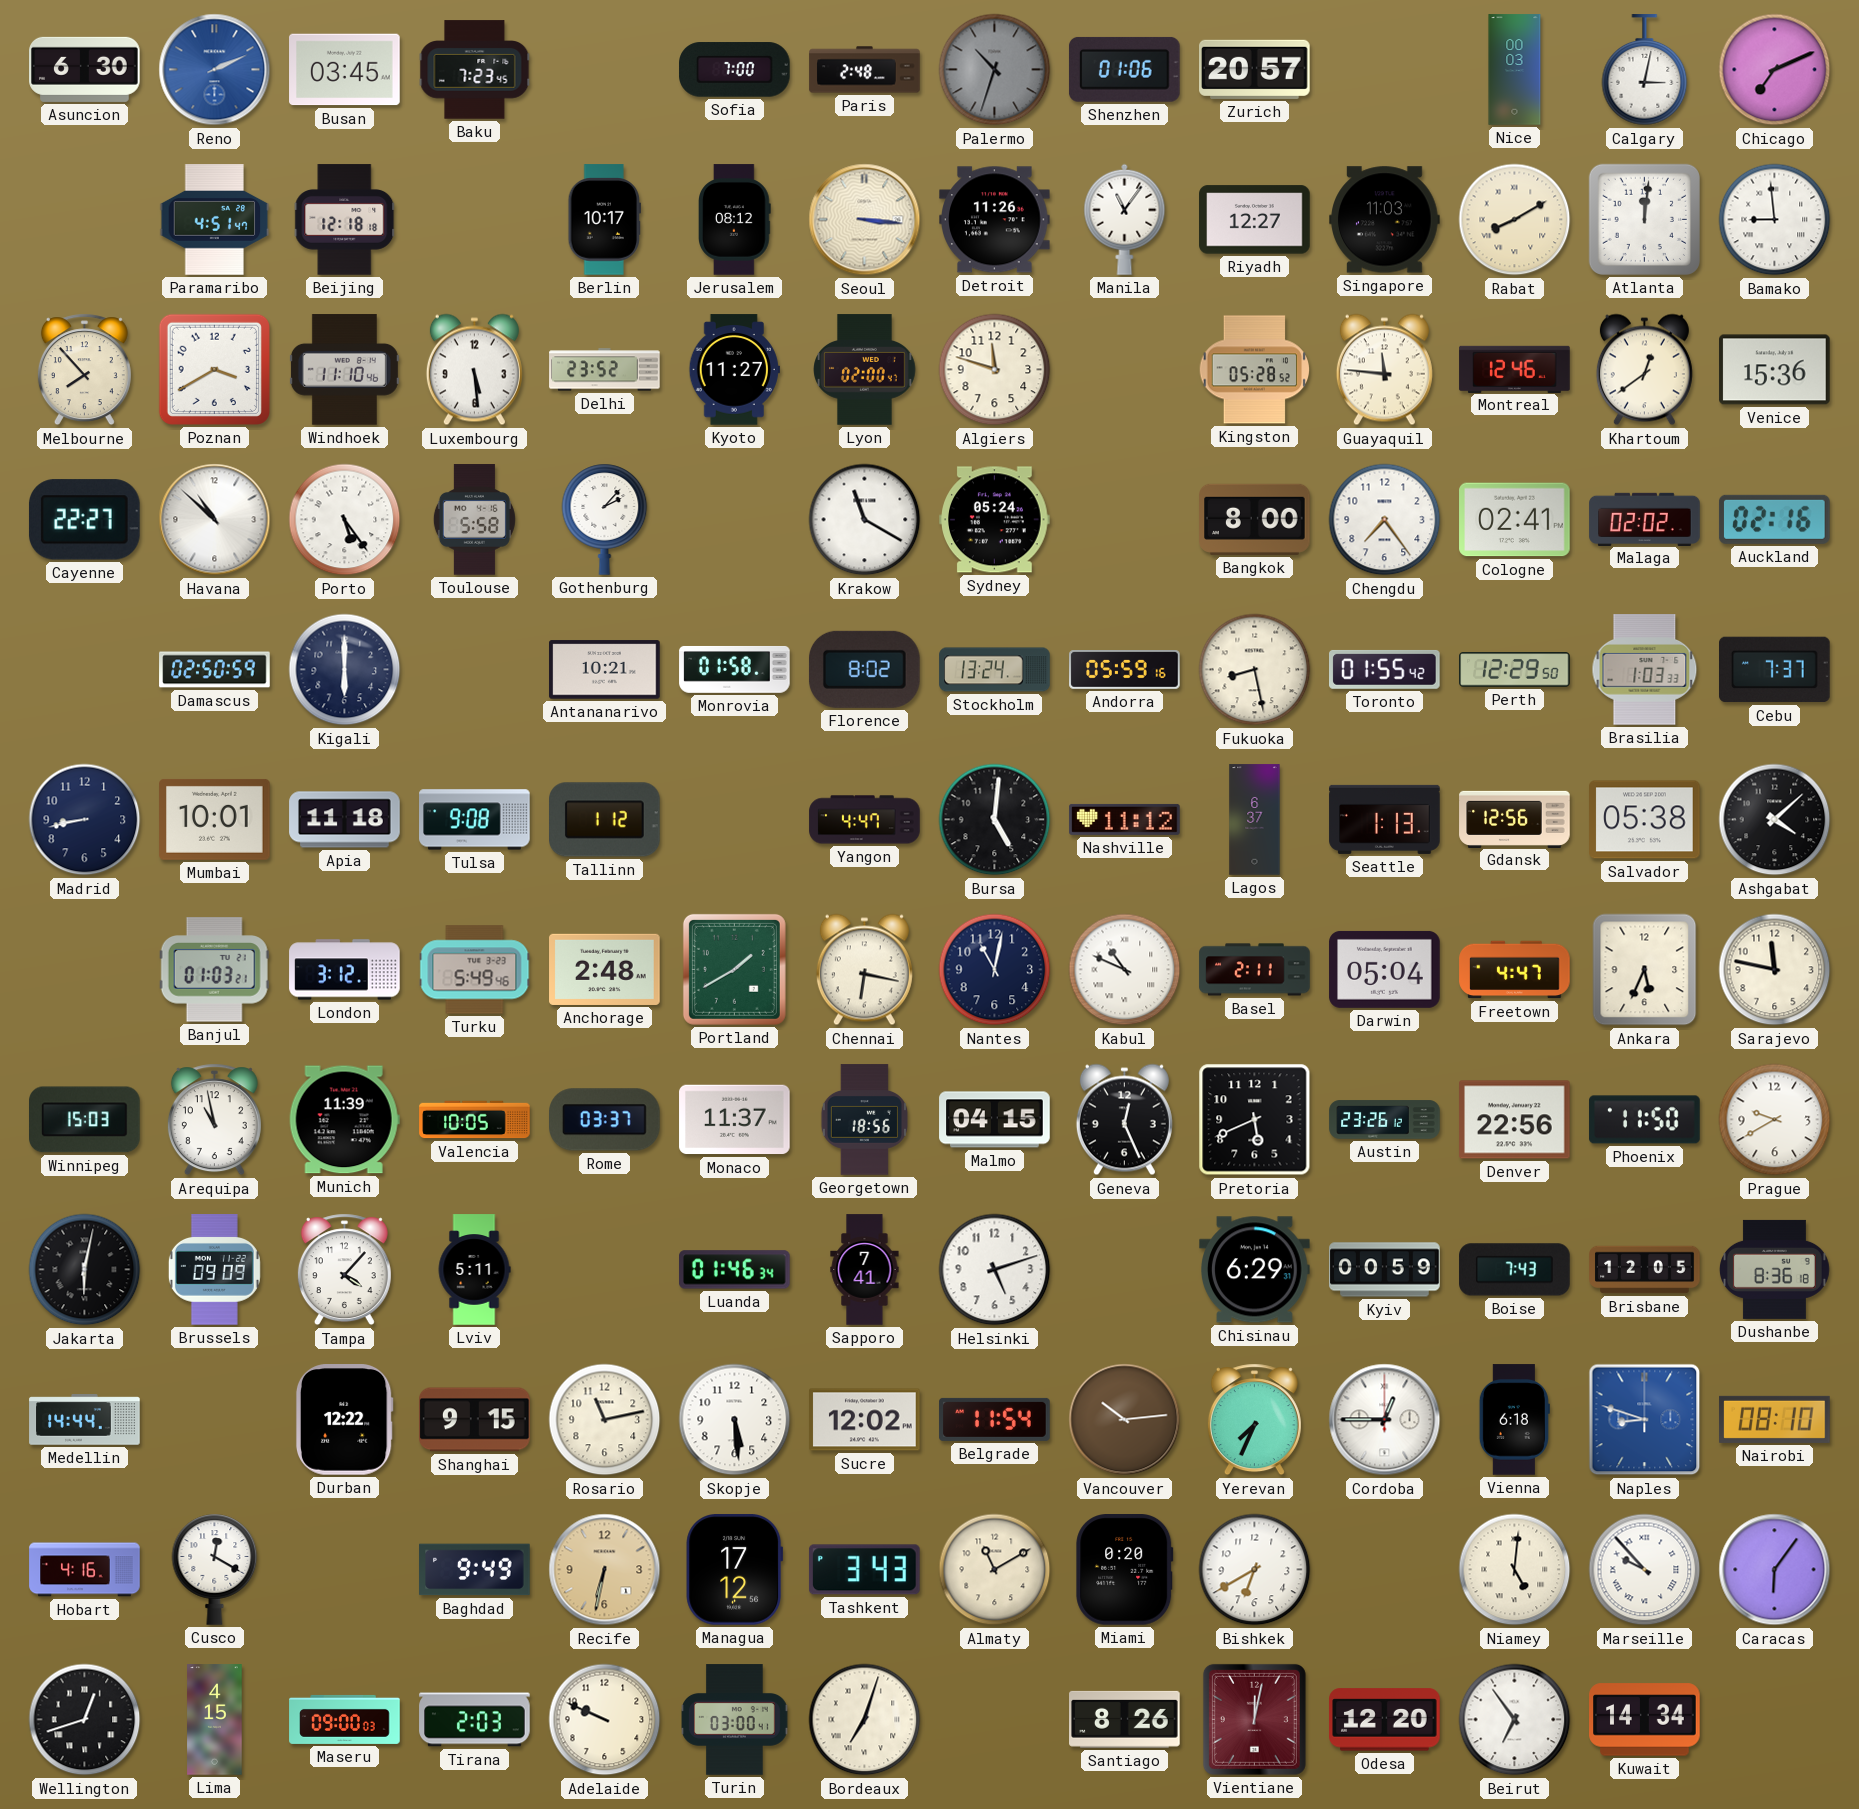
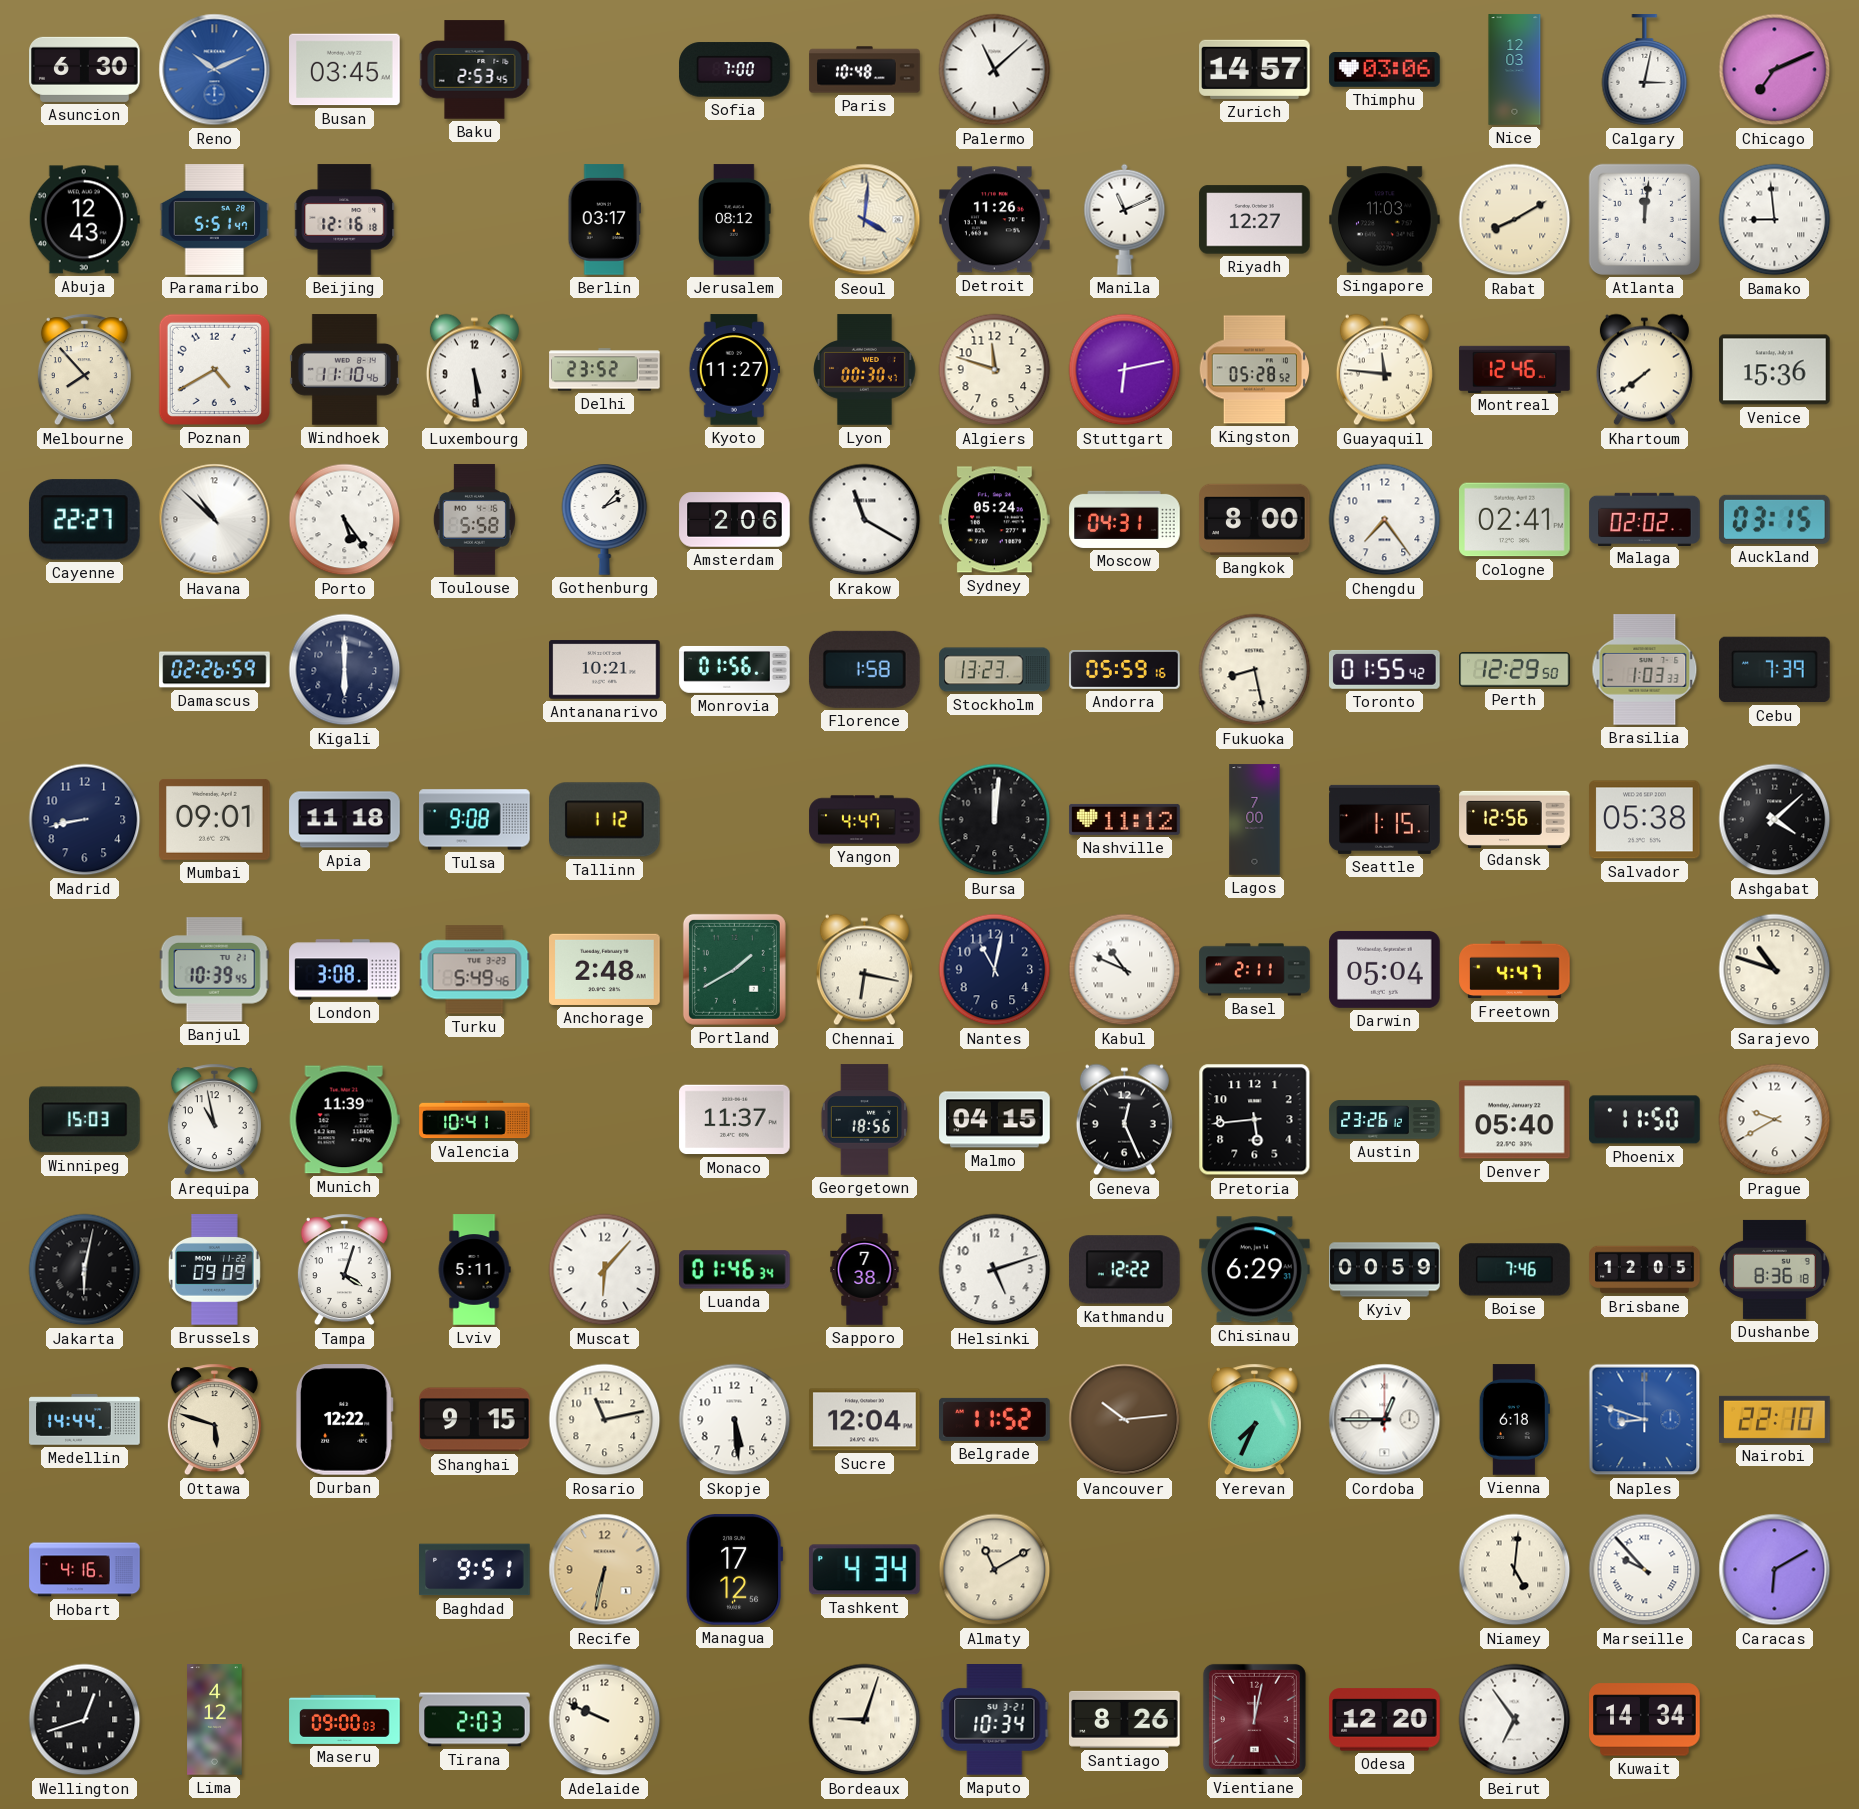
Reno: 2:11 -> 10:11
Baku: 7:23 -> 2:53
Paris: 2:48 -> 10:48
Palermo: 10:33 -> 11:08
Palermo dial: grey -> white
Shenzhen: 01:06 -> none
Zurich: 20:57 -> 14:57
Thimphu: none -> 03:06
Nice: 00:03 -> 12:03
Abuja: none -> 12:43
Paramaribo: 4:51 -> 5:51
Beijing: 12:18 -> 12:16
Berlin: 10:17 -> 03:17
Seoul: 3:16 -> 4:01
Manila: 11:06 -> 11:11
Poznan: 3:40 -> 4:40
Lyon: 02:00 -> 00:30
Stuttgart: none -> 6:13
Khartoum: 12:39 -> 7:39
Amsterdam: none -> 2:06
Moscow: none -> 04:31
Auckland: 02:16 -> 03:15
Damascus: 02:50 -> 02:26
Monrovia: 01:58 -> 01:56
Florence: 8:02 -> 1:58
Stockholm: 13:24 -> 13:23
Cebu: 7:37 -> 7:39
Mumbai: 10:01 -> 09:01
Bursa: 5:01 -> 12:01
Lagos: 6:37 -> 7:00
Seattle: 1:13 -> 1:15
Banjul: 01:03 -> 10:39
London: 3:12 -> 3:08
Ankara: 5:34 -> none
Sarajevo: 11:47 -> 10:48
Valencia: 10:05 -> 10:41
Rome: 03:37 -> none
Pretoria: 5:41 -> 5:44
Denver: 22:56 -> 05:40
Tampa: 4:07 -> 4:03
Muscat: none -> 6:07
Sapporo: 7:41 -> 7:38
Kathmandu: none -> 12:22
Boise: 7:43 -> 7:46
Ottawa: none -> 5:48
Sucre: 12:02 -> 12:04
Belgrade: 11:54 -> 11:52
Nairobi: 08:10 -> 22:10
Cusco: 12:20 -> none
Baghdad: 9:49 -> 9:51
Tashkent: 3:43 -> 4:34
Miami: 0:20 -> none
Bishkek: 6:40 -> none
Caracas: 6:06 -> 6:10
Lima: 4:15 -> 4:12
Turin: 03:00 -> none
Bordeaux: 7:03 -> 9:03
Maputo: none -> 10:34
